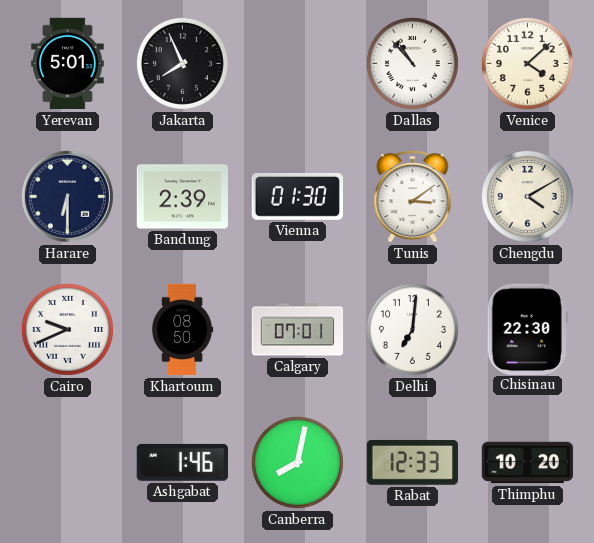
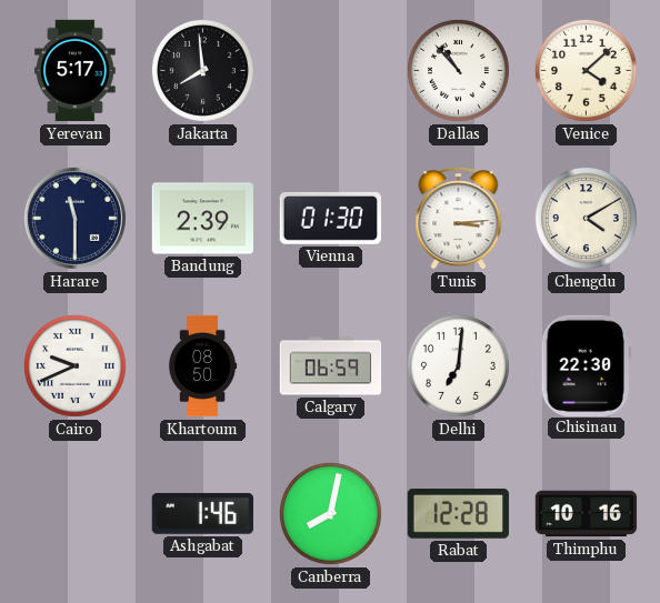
Yerevan: 5:01 -> 5:17
Jakarta: 7:56 -> 7:59
Harare: 6:30 -> 11:30
Tunis: 3:09 -> 3:14
Calgary: 07:01 -> 06:59
Rabat: 12:33 -> 12:28
Thimphu: 10:20 -> 10:16
